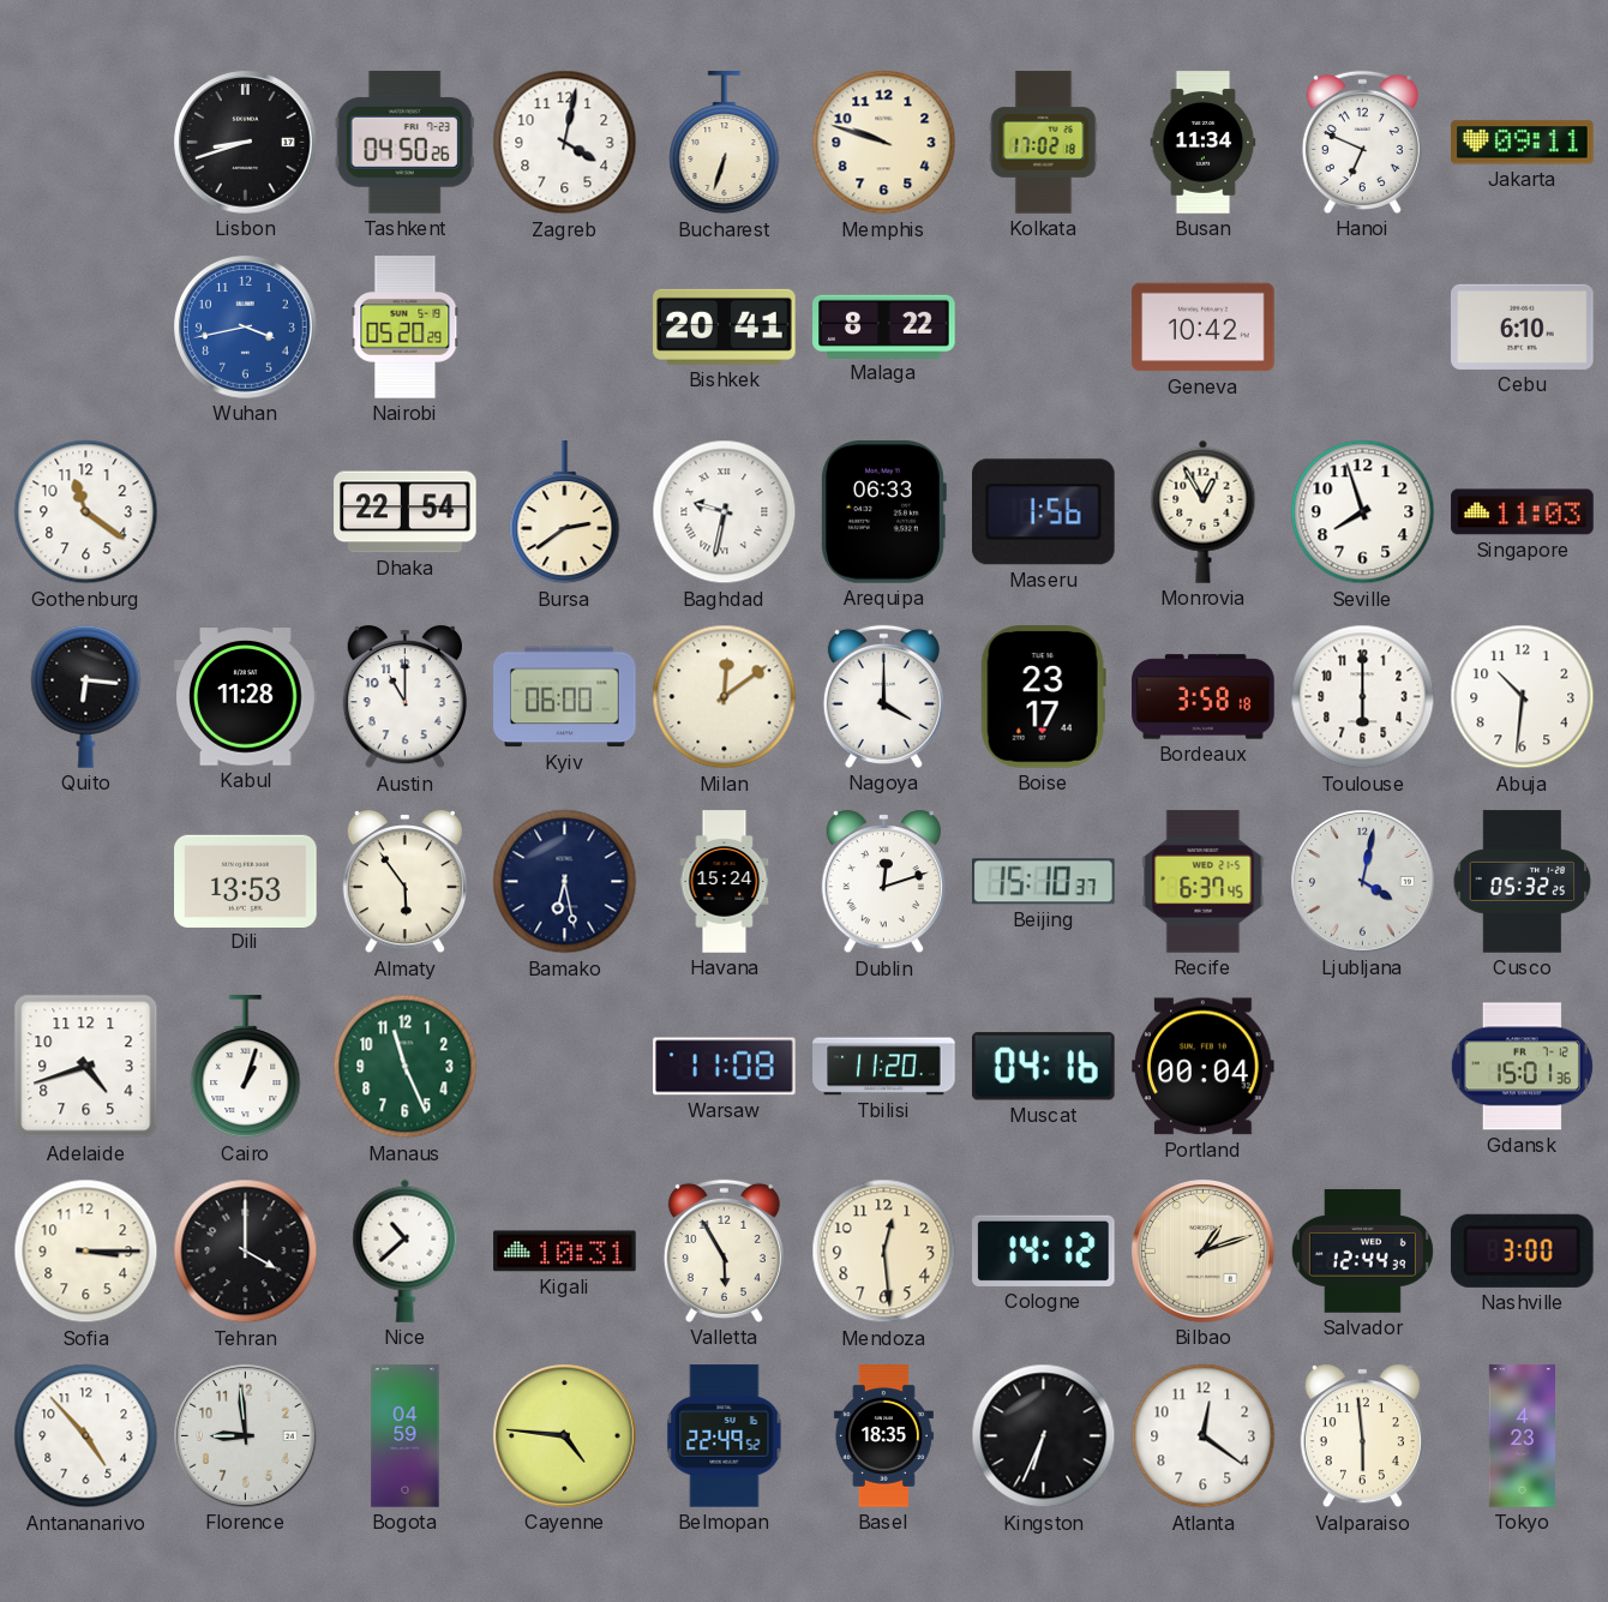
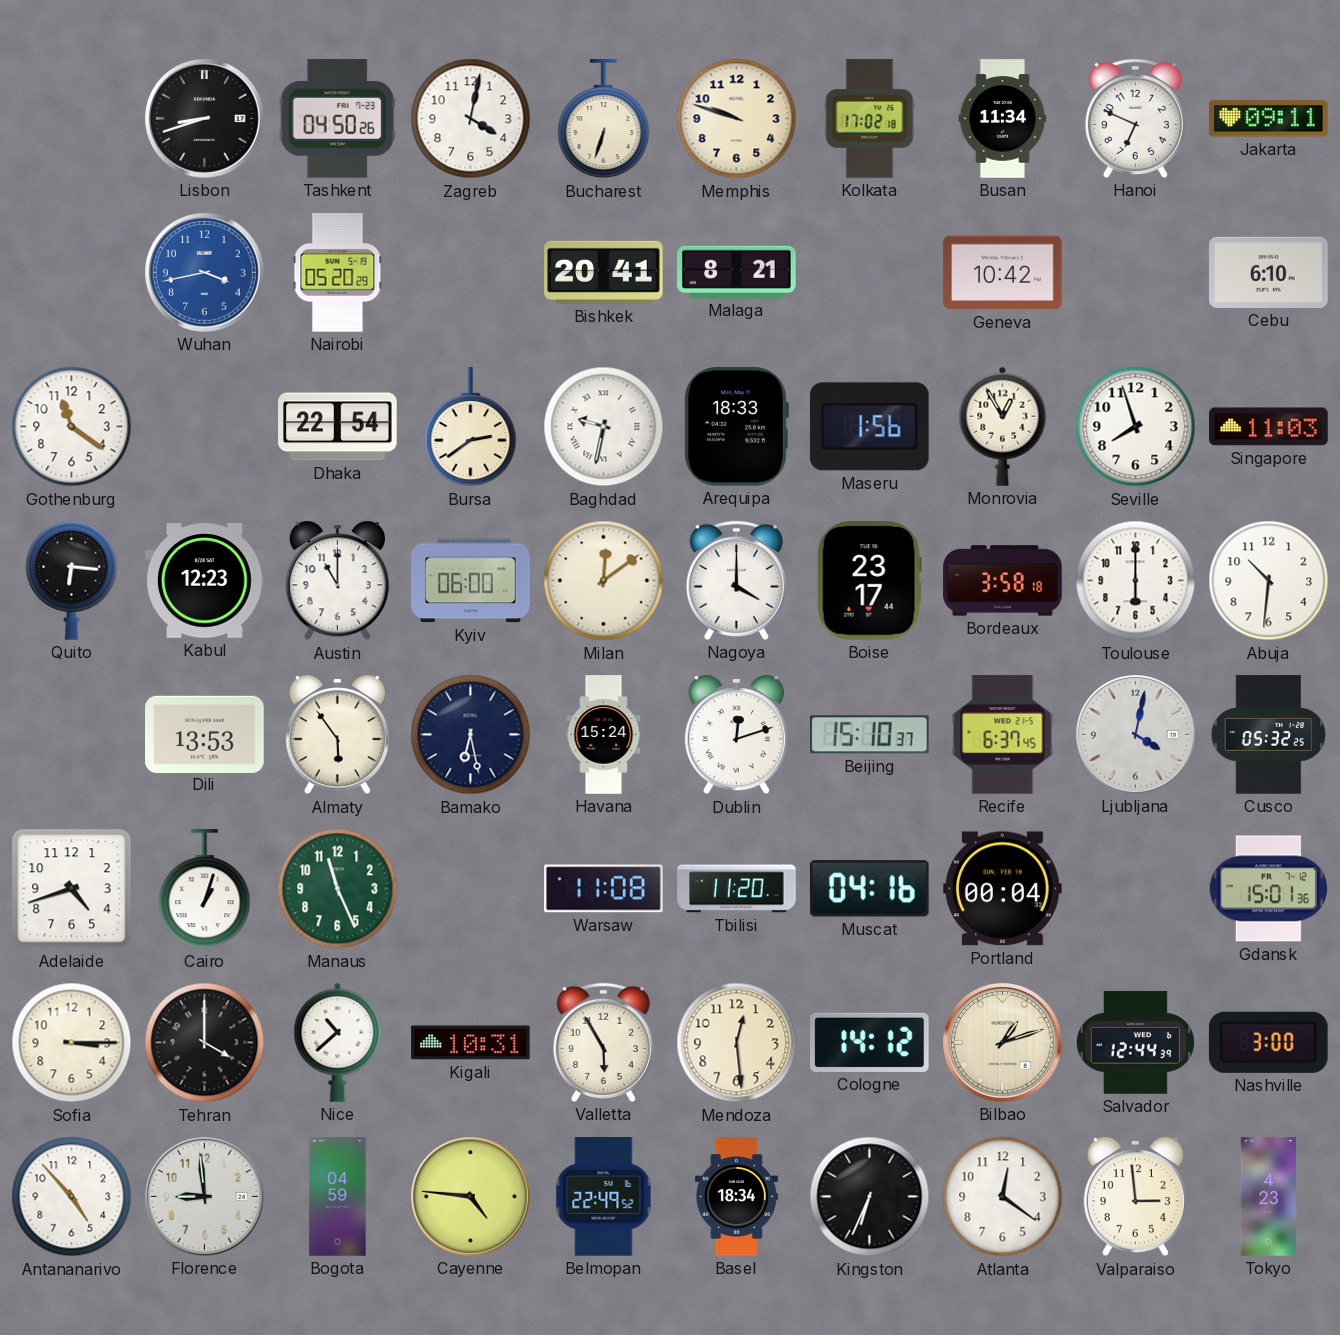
Malaga: 8:22 -> 8:21
Arequipa: 06:33 -> 18:33
Kabul: 11:28 -> 12:23
Basel: 18:35 -> 18:34
Valparaiso: 5:59 -> 2:59
